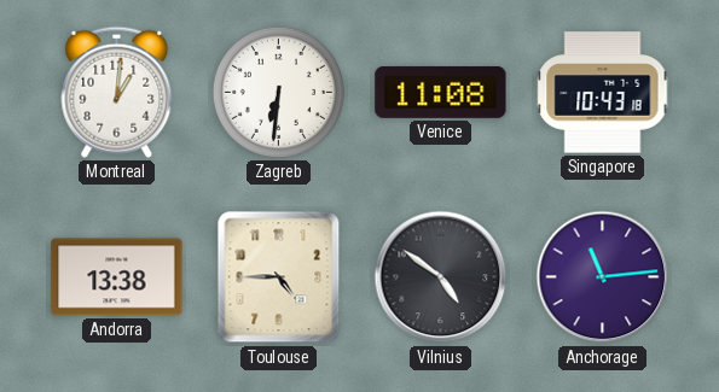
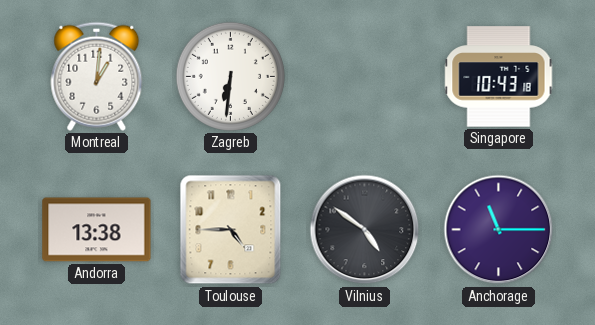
Venice: 11:08 -> none
Anchorage: 11:14 -> 11:15
